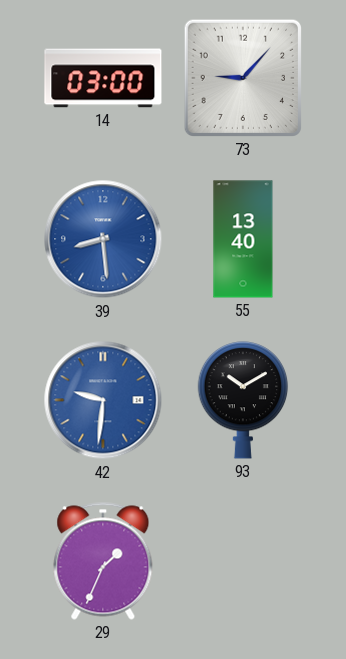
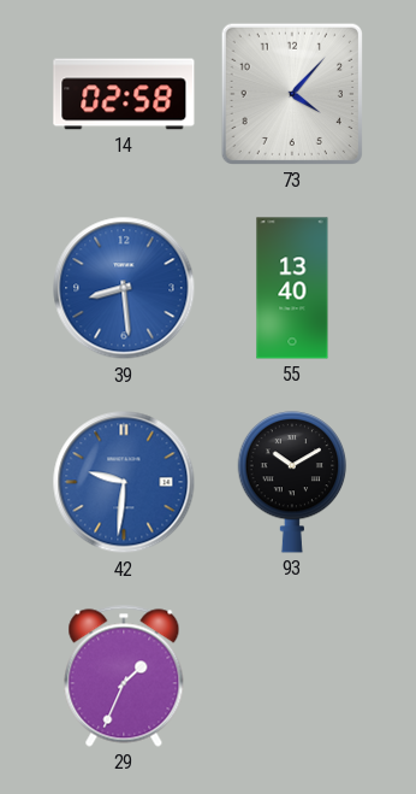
14: 03:00 -> 02:58
73: 9:07 -> 4:07
